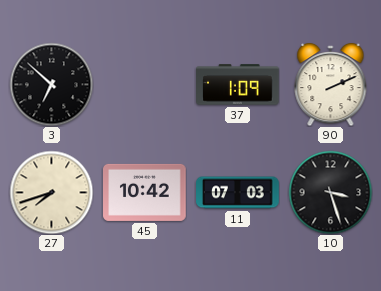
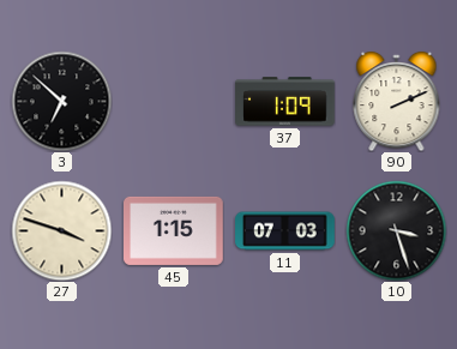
27: 7:42 -> 3:48
45: 10:42 -> 1:15
